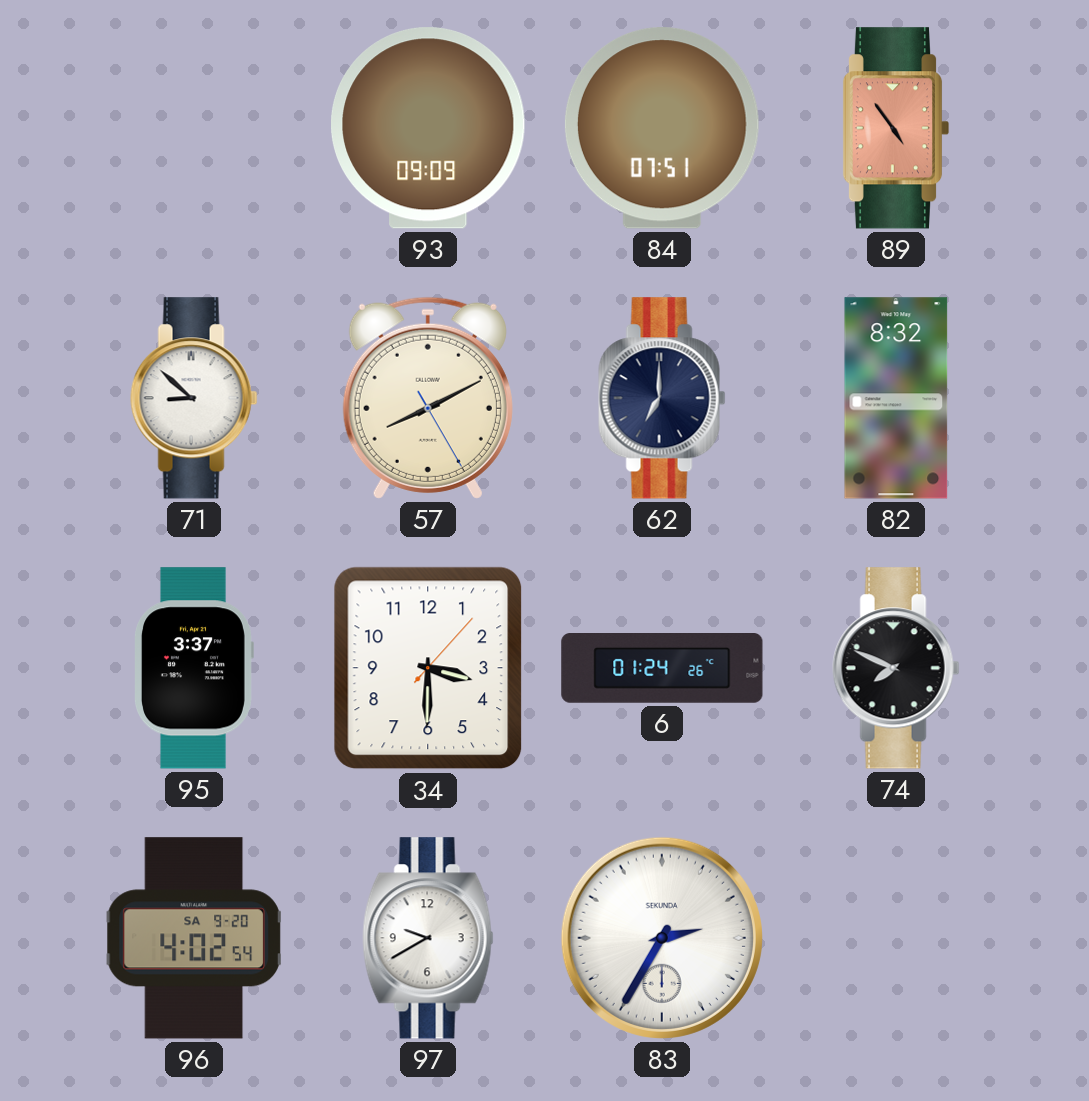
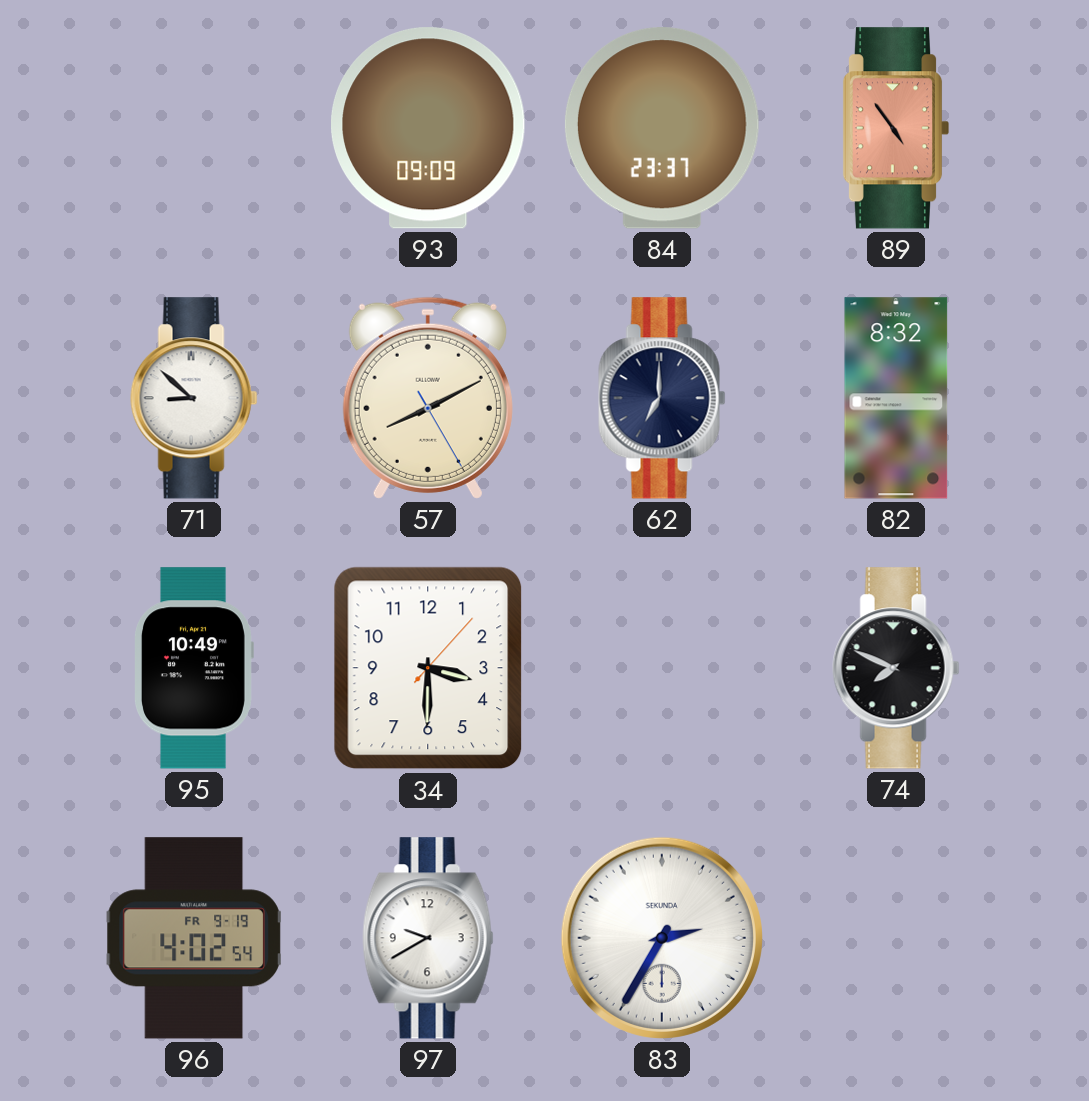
84: 07:51 -> 23:37
95: 3:37 -> 10:49
6: 01:24 -> none
96 date: SA 9-20 -> FR 9-19
